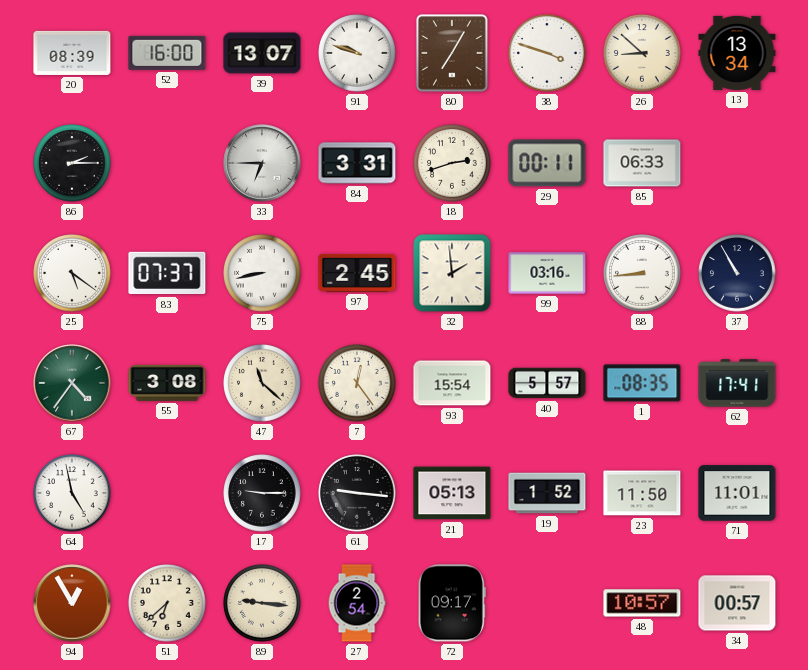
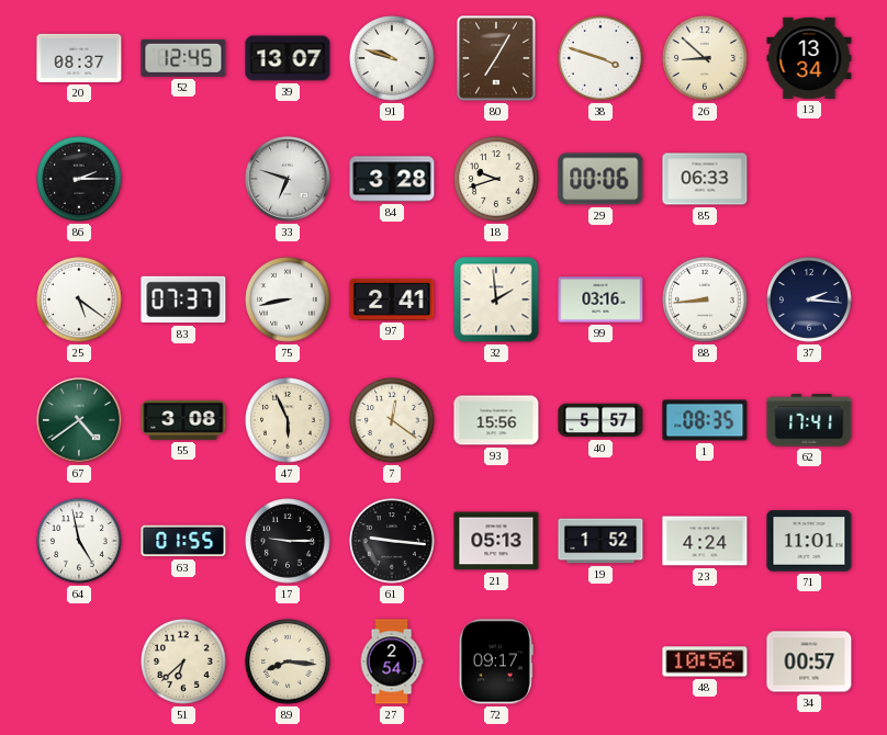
20: 08:39 -> 08:37
52: 16:00 -> 12:45
33: 6:45 -> 6:48
84: 3:31 -> 3:28
18: 2:42 -> 9:42
29: 00:11 -> 00:06
97: 2:45 -> 2:41
37: 10:55 -> 2:16
67: 4:36 -> 4:39
47: 11:22 -> 5:56
7: 12:24 -> 12:21
93: 15:54 -> 15:56
63: none -> 01:55
23: 11:50 -> 4:24
94: 12:55 -> none
89: 9:16 -> 8:16
48: 10:57 -> 10:56
